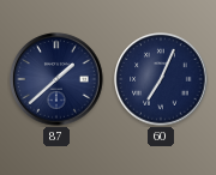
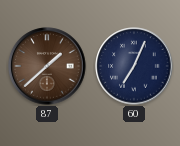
87 dial: navy -> brown
